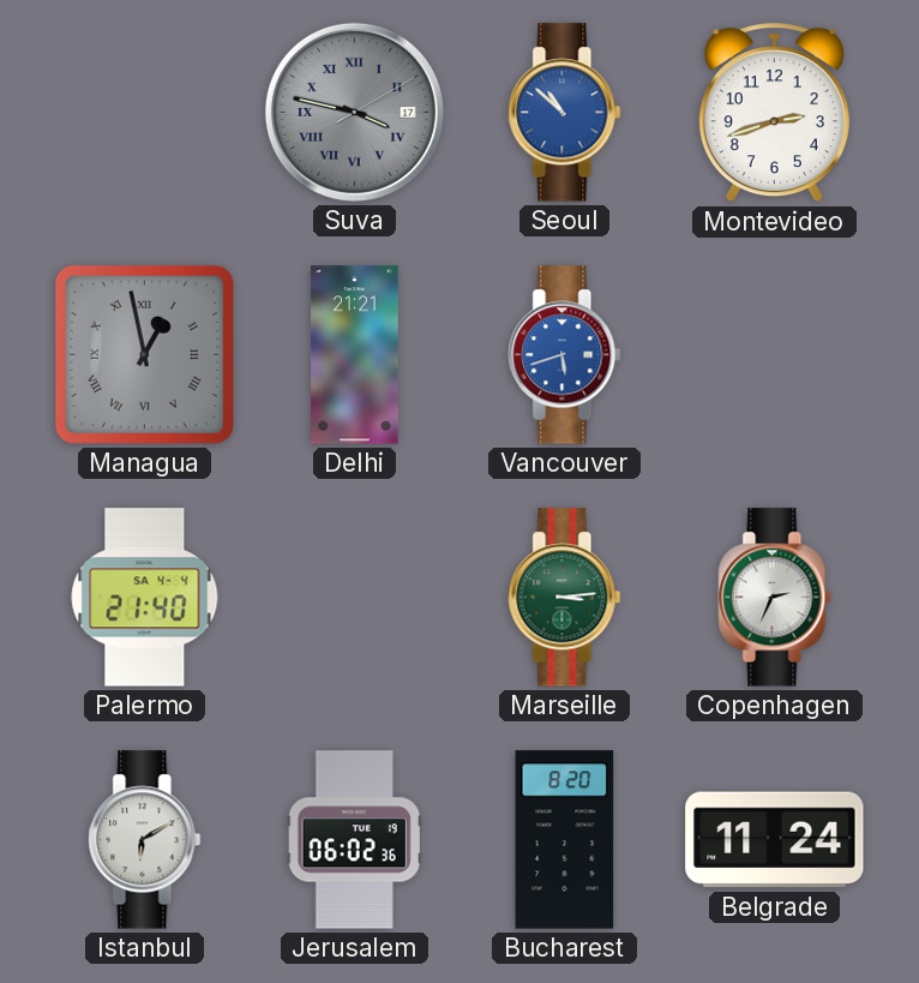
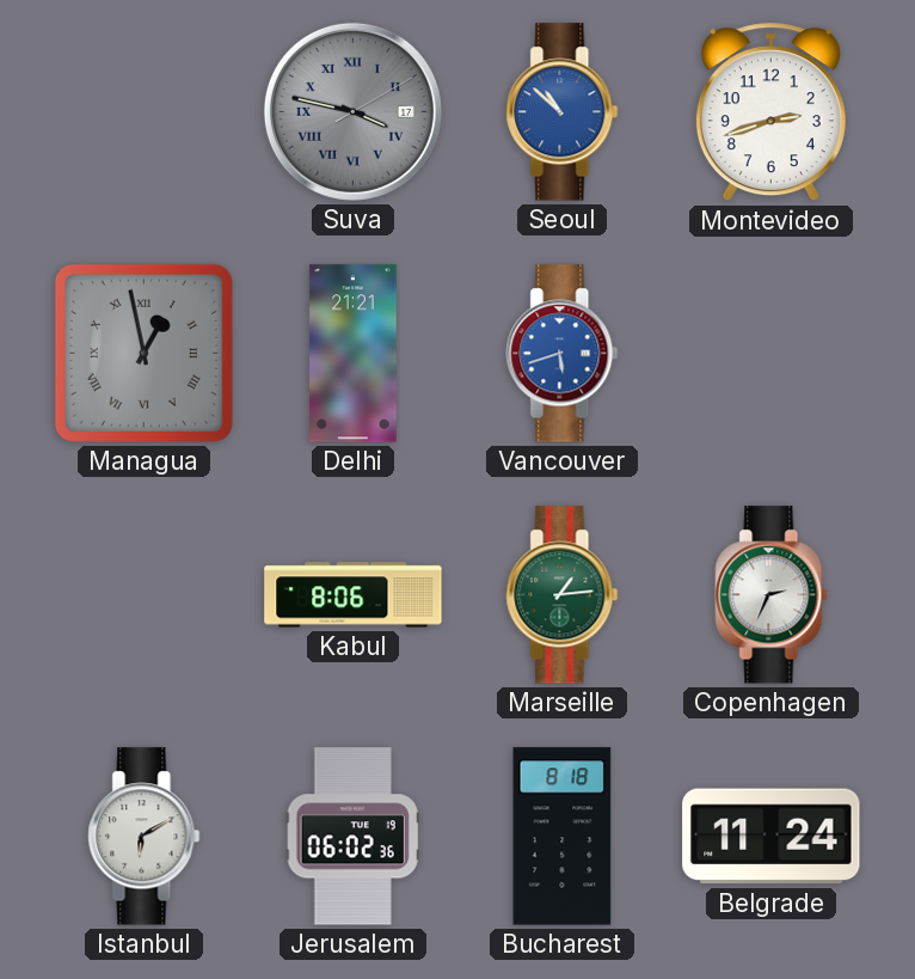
Palermo: 21:40 -> none
Kabul: none -> 8:06
Marseille: 3:14 -> 1:14
Bucharest: 8:20 -> 8:18
